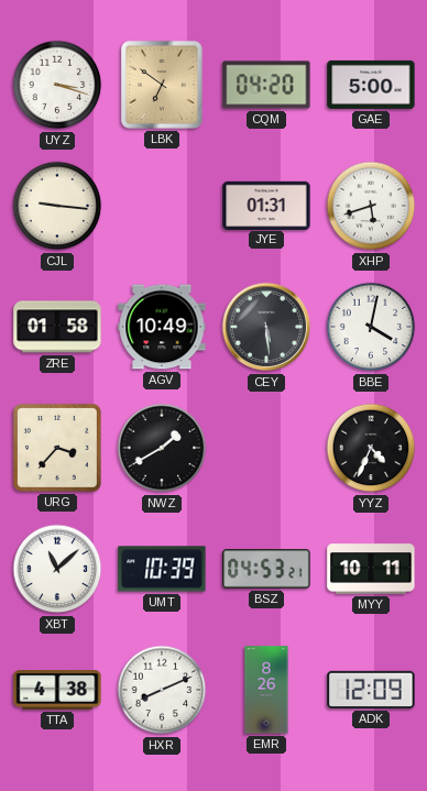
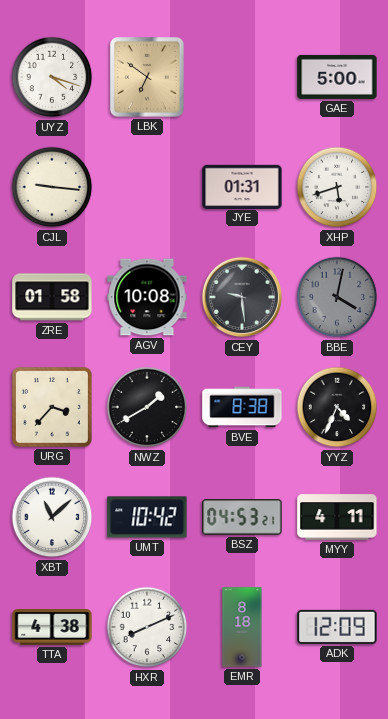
UYZ: 3:18 -> 4:18
CQM: 04:20 -> none
AGV: 10:49 -> 10:08
CEY: 5:29 -> 9:29
BBE dial: white -> grey
BVE: none -> 8:38
UMT: 10:39 -> 10:42
MYY: 10:11 -> 4:11
EMR: 8:26 -> 8:18
